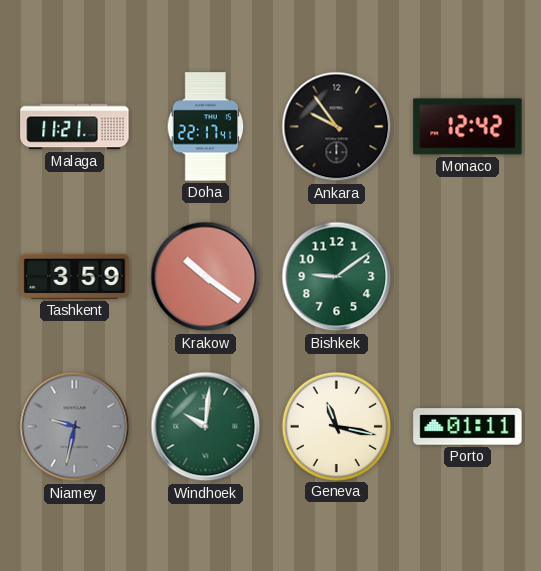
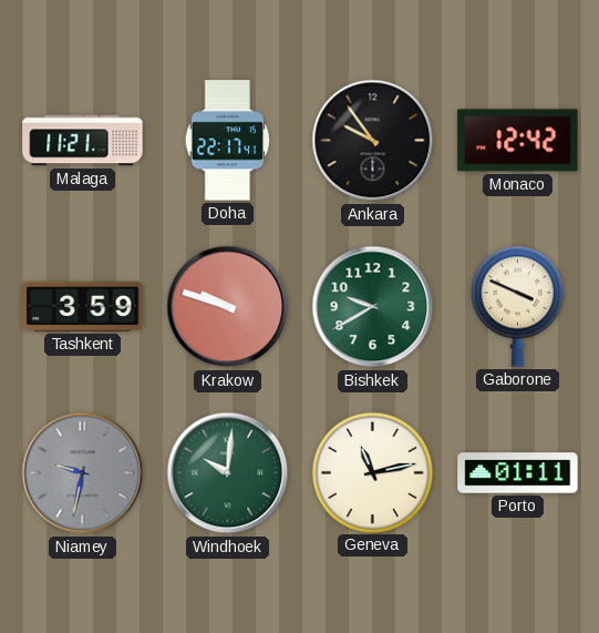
Krakow: 10:21 -> 9:48
Bishkek: 9:09 -> 9:40
Gaborone: none -> 3:49
Geneva: 11:17 -> 11:13
